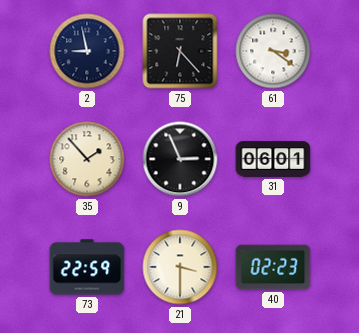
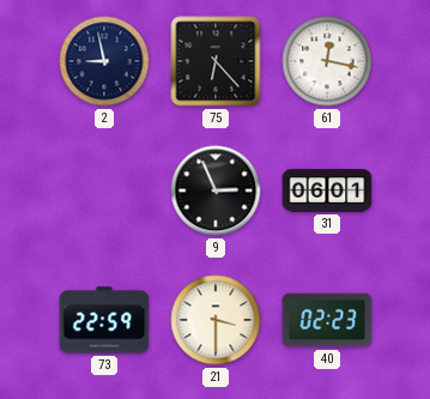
61: 3:21 -> 12:17
35: 1:53 -> none
